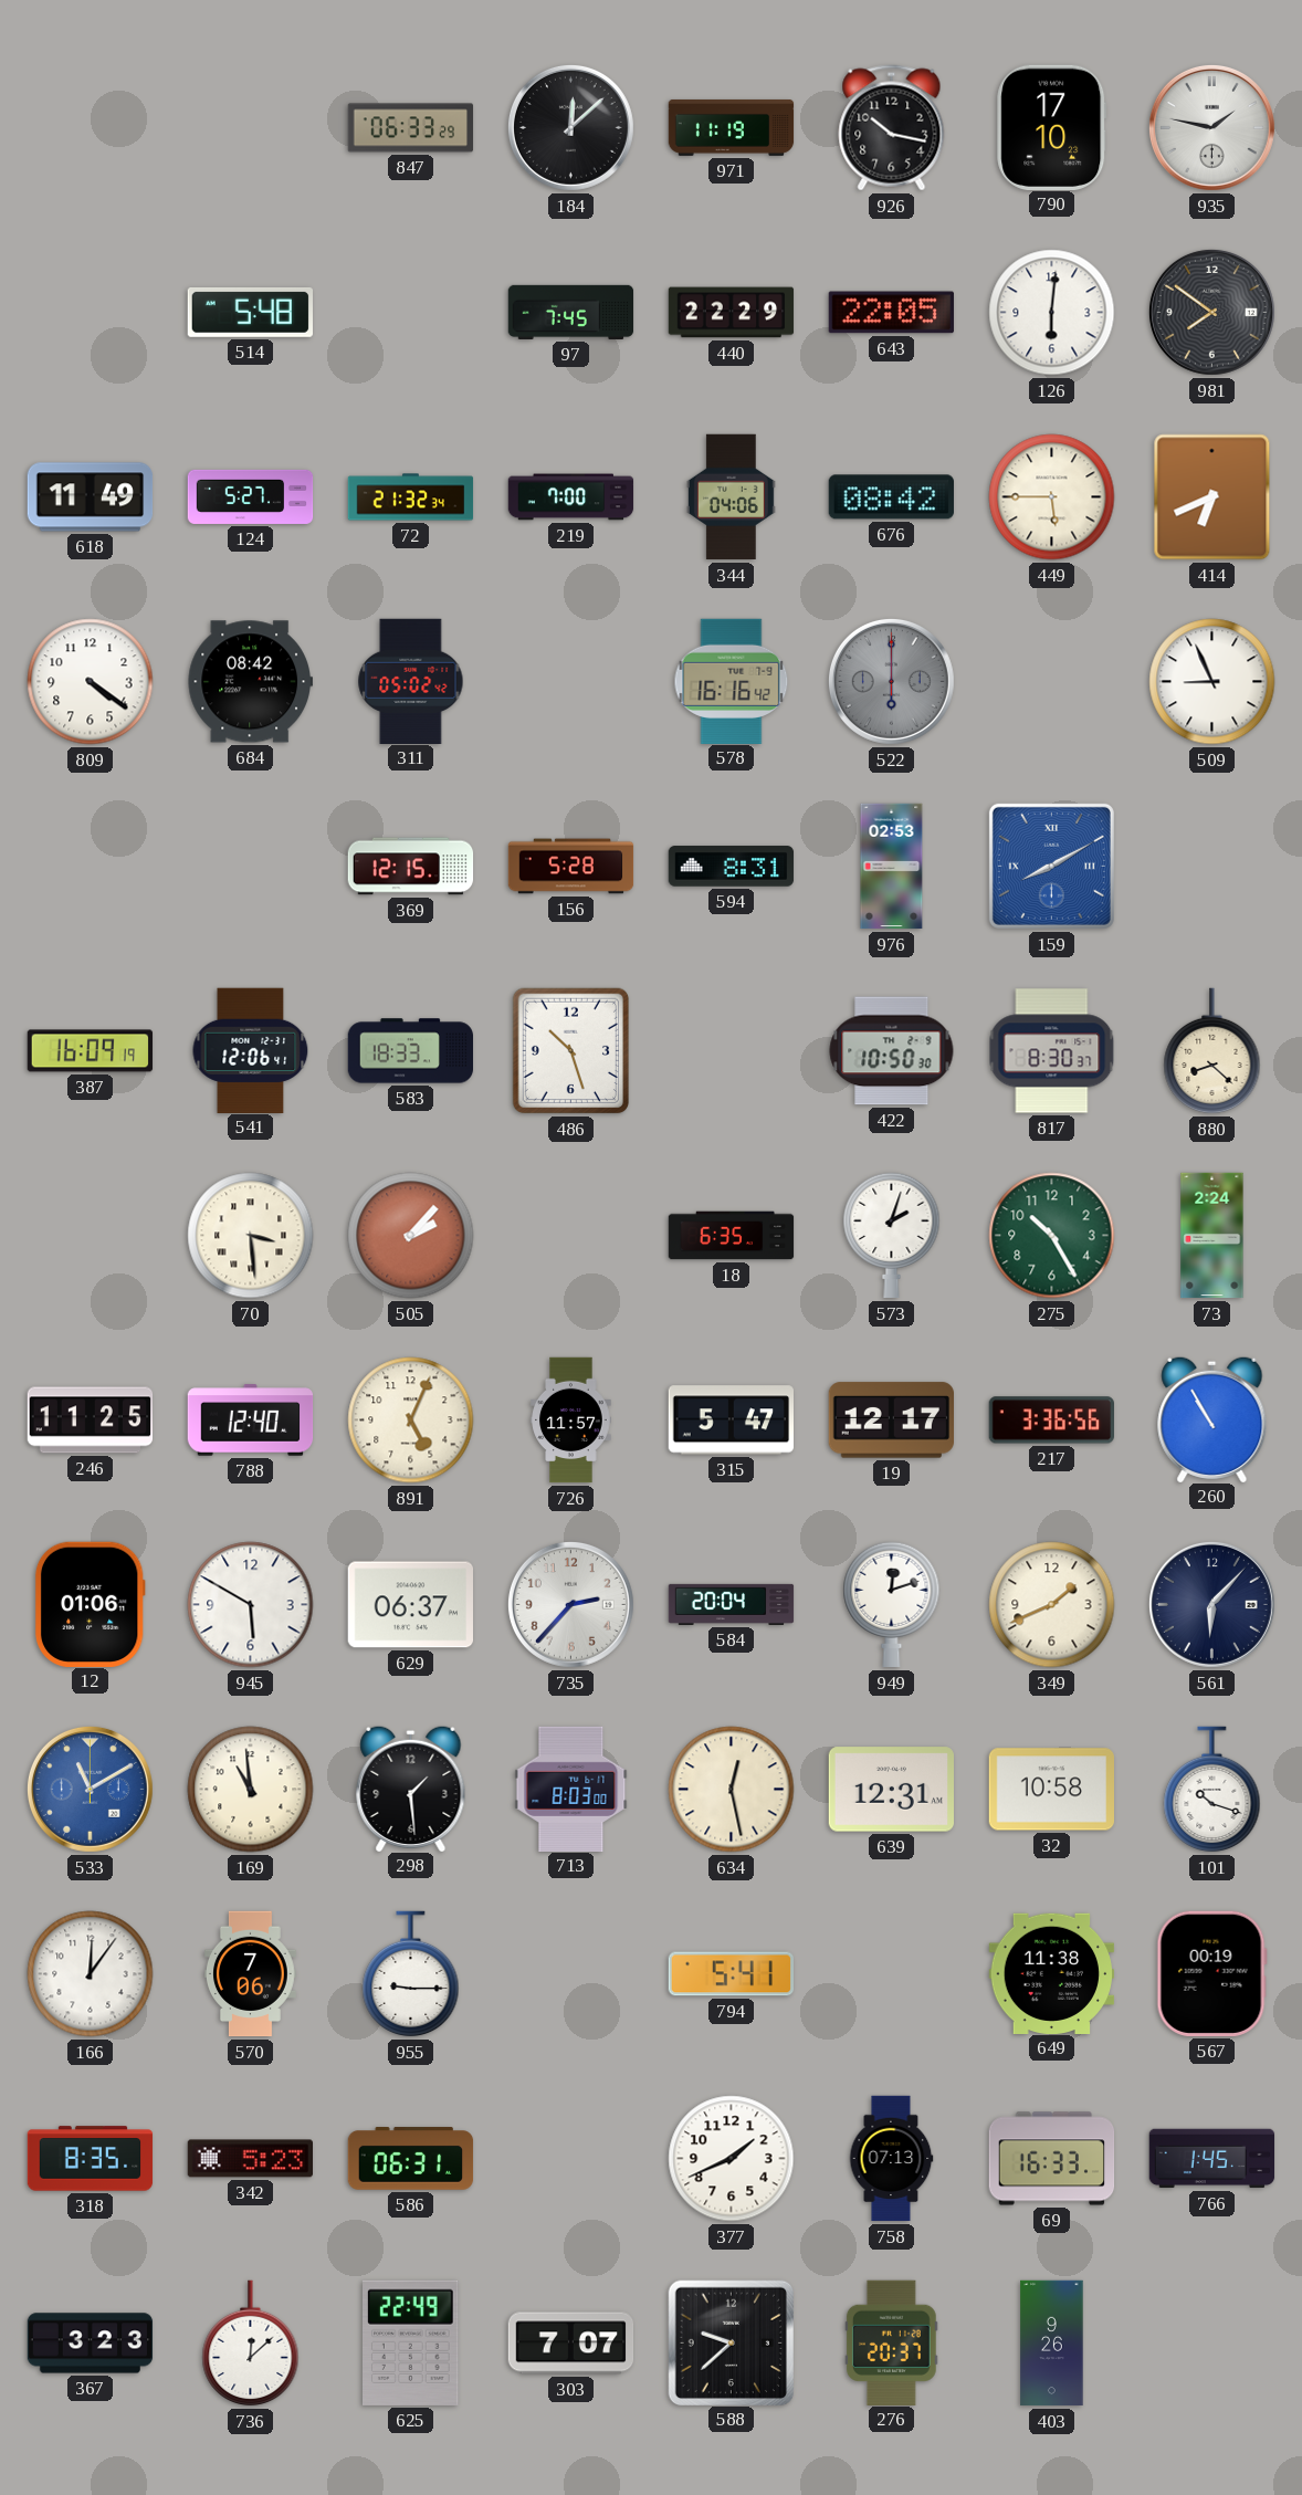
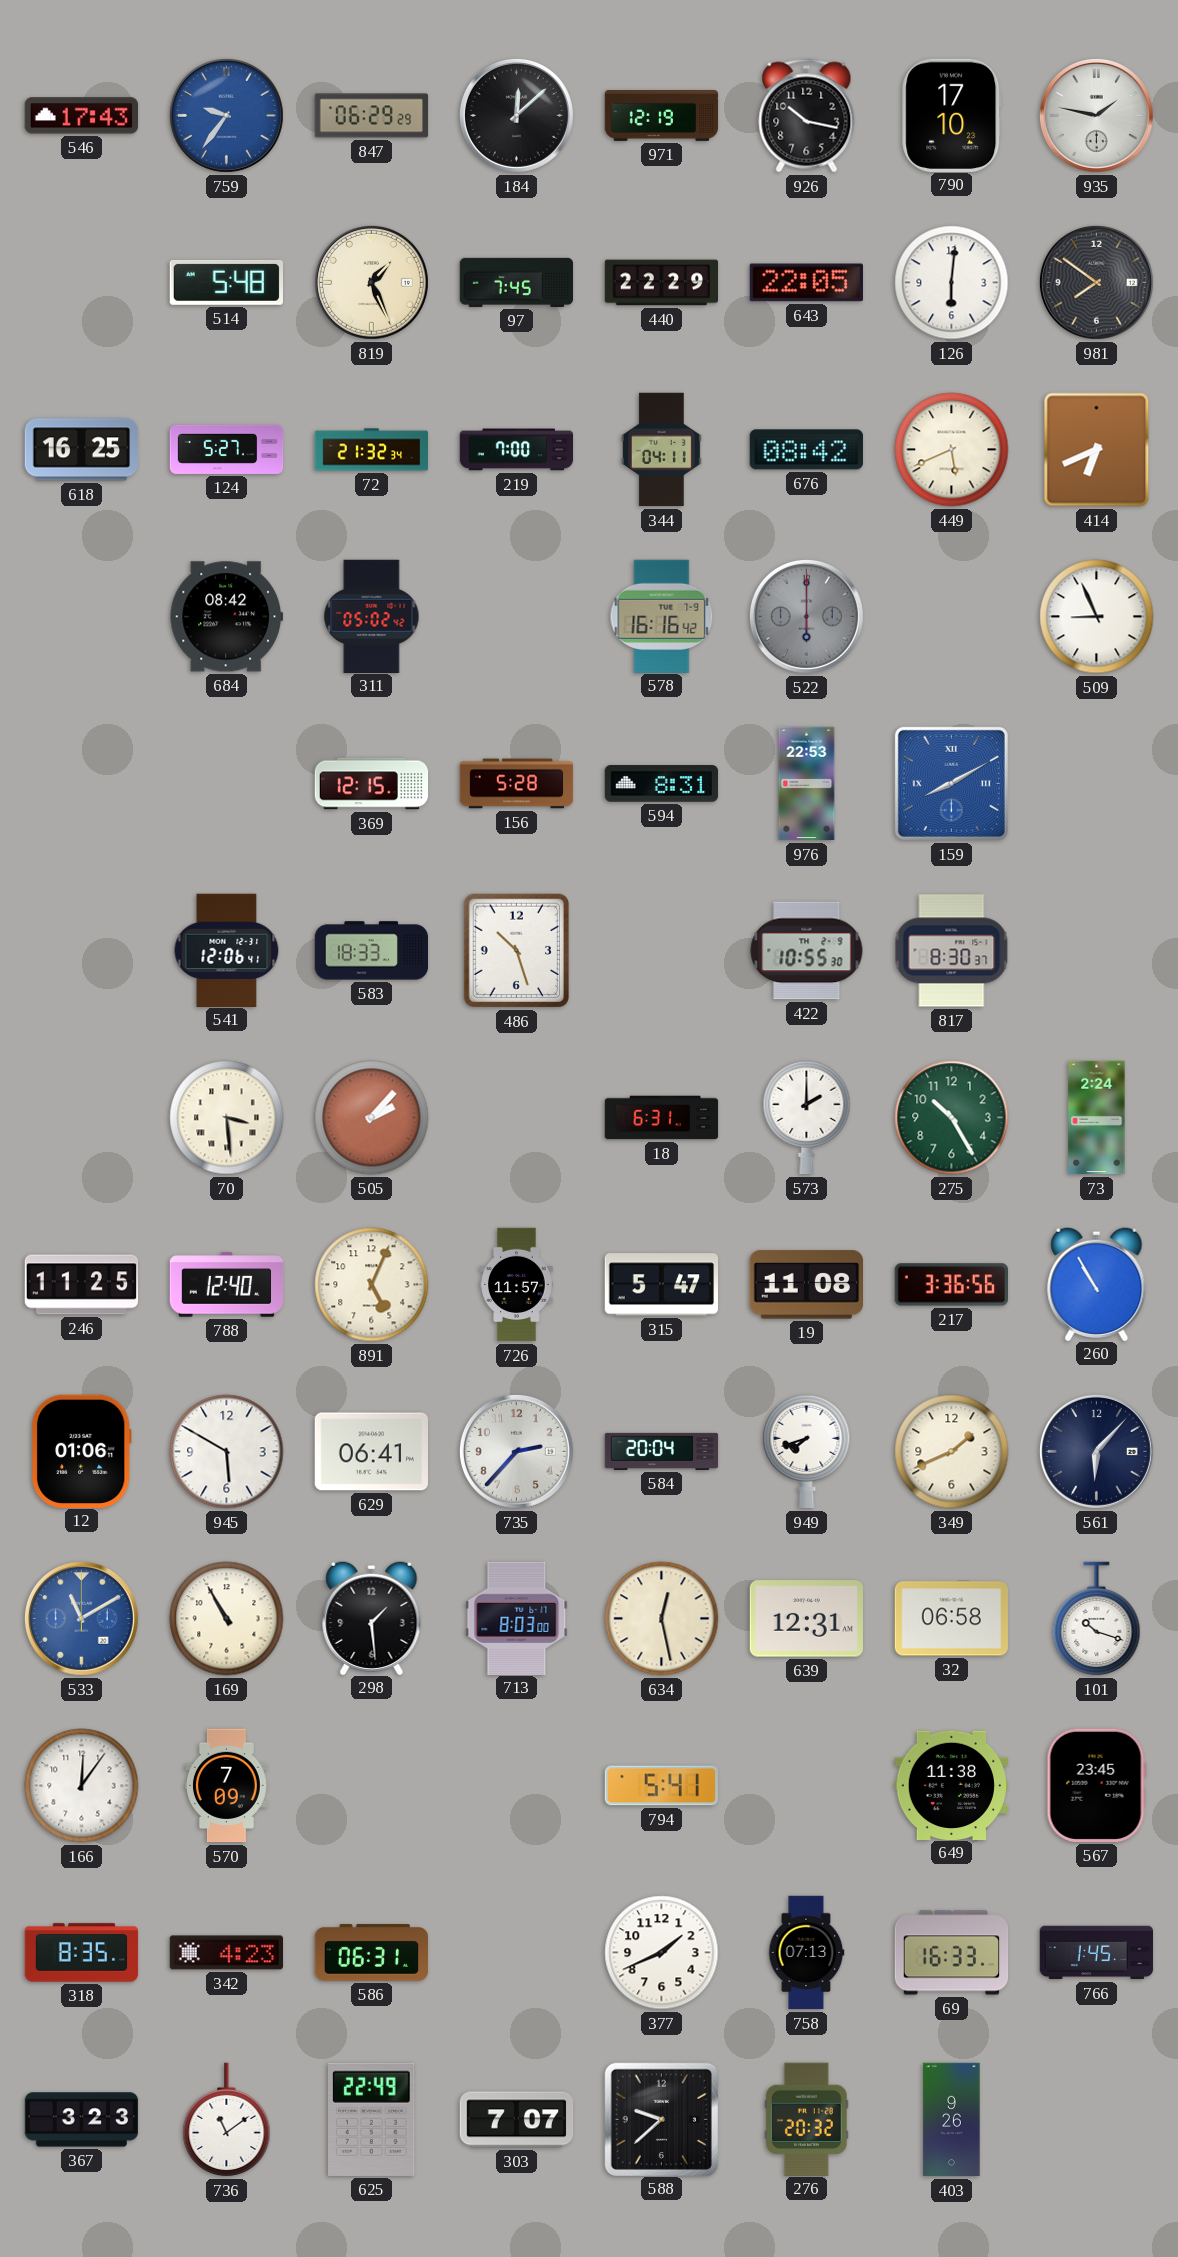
546: none -> 17:43
759: none -> 9:36
847: 06:33 -> 06:29
971: 11:19 -> 12:19
819: none -> 1:26
618: 11:49 -> 16:25
344: 04:06 -> 04:11
449: 5:45 -> 5:41
809: 4:21 -> none
976: 02:53 -> 22:53
387: 16:09 -> none
422: 10:50 -> 10:55
880: 8:22 -> none
18: 6:35 -> 6:31
573: 2:03 -> 2:00
19: 12:17 -> 11:08
629: 06:37 -> 06:41
949: 12:12 -> 7:42
169: 10:59 -> 10:55
32: 10:58 -> 06:58
570: 7:06 -> 7:09
955: 9:15 -> none
567: 00:19 -> 23:45
342: 5:23 -> 4:23
736: 12:08 -> 11:09
276: 20:37 -> 20:32
